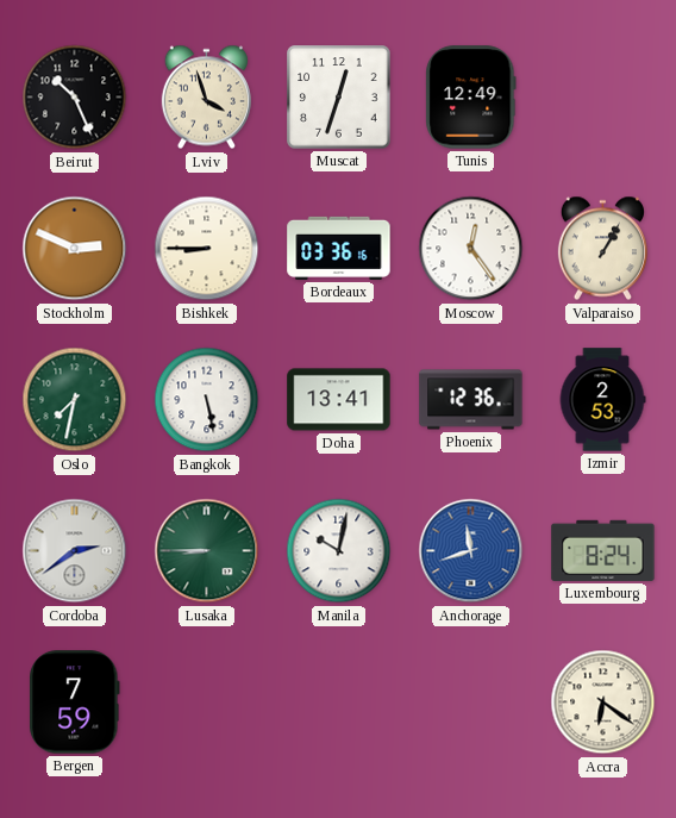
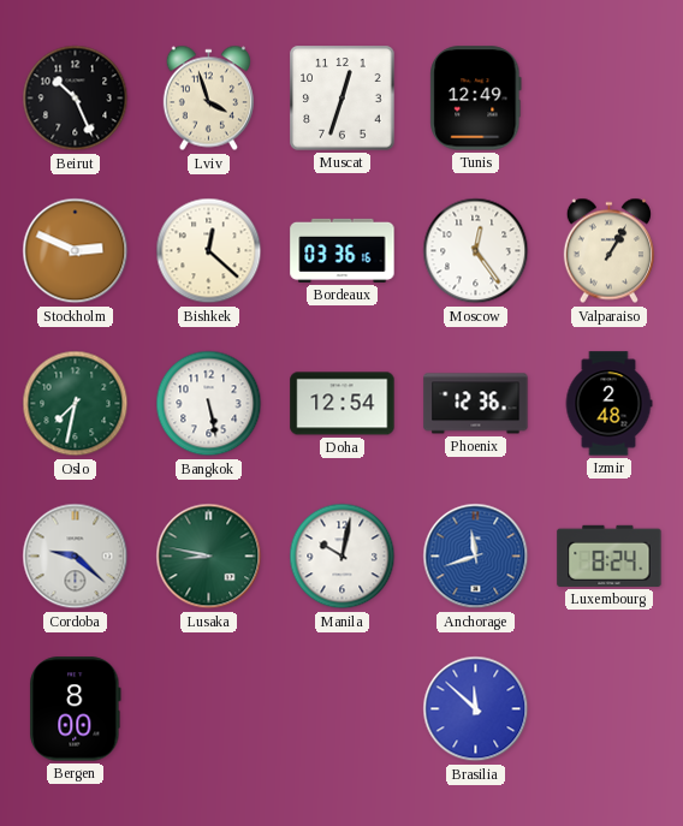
Bishkek: 8:45 -> 12:22
Doha: 13:41 -> 12:54
Izmir: 2:53 -> 2:48
Cordoba: 2:39 -> 9:22
Lusaka: 8:45 -> 8:47
Bergen: 7:59 -> 8:00
Brasilia: none -> 11:52
Accra: 6:21 -> none
